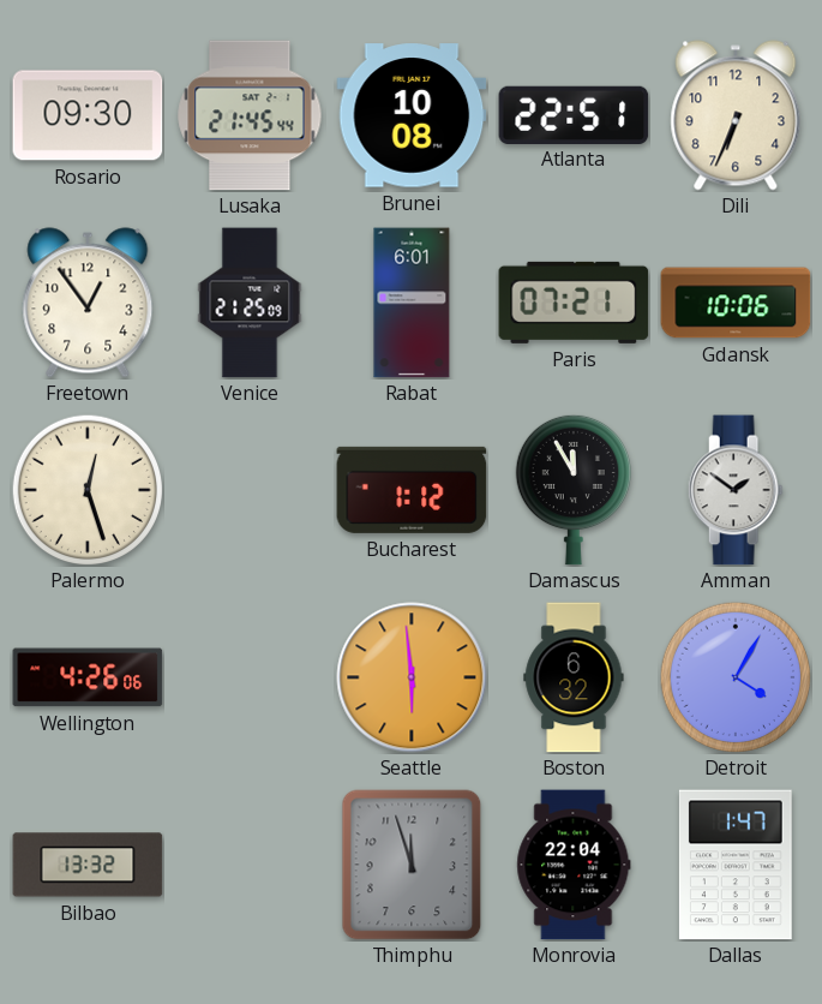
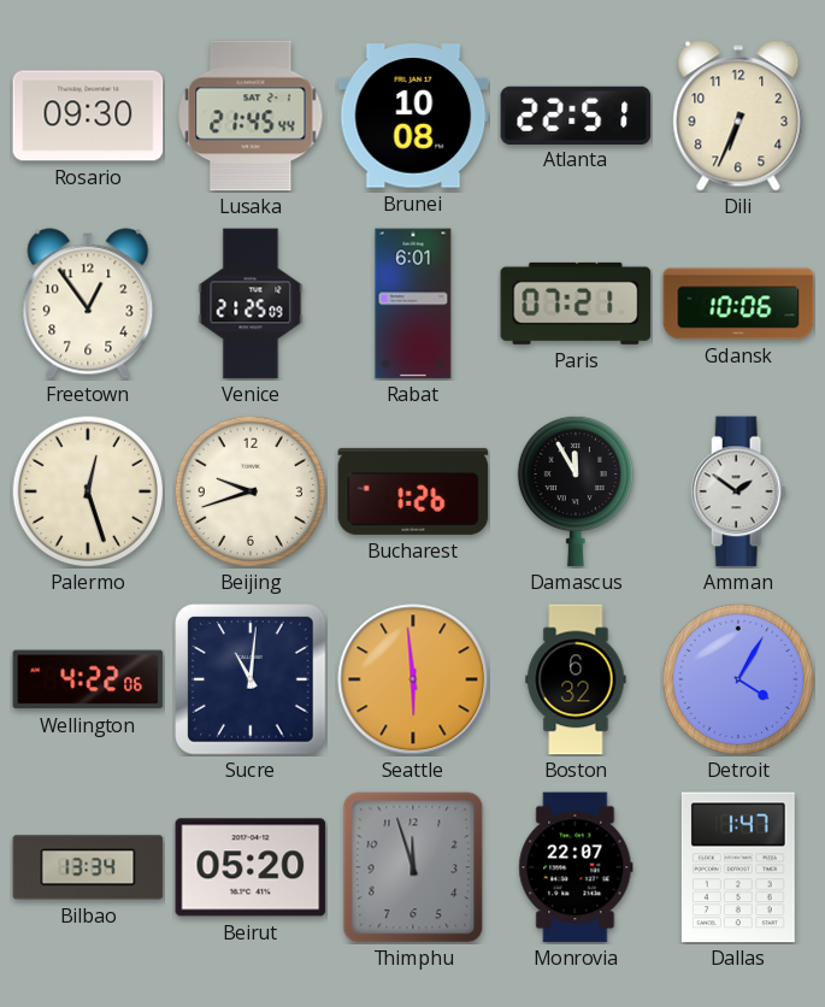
Beijing: none -> 9:42
Bucharest: 1:12 -> 1:26
Wellington: 4:26 -> 4:22
Sucre: none -> 11:01
Bilbao: 13:32 -> 13:34
Beirut: none -> 05:20
Monrovia: 22:04 -> 22:07
